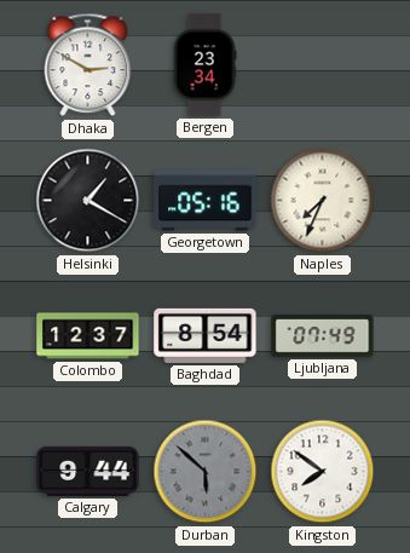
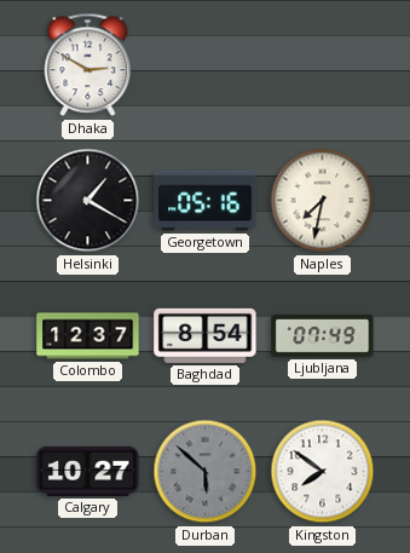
Bergen: 23:34 -> none
Naples: 7:34 -> 7:32
Calgary: 9:44 -> 10:27
